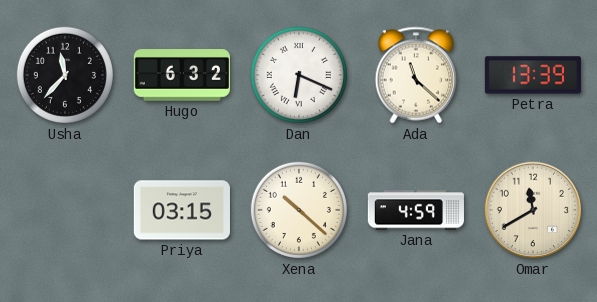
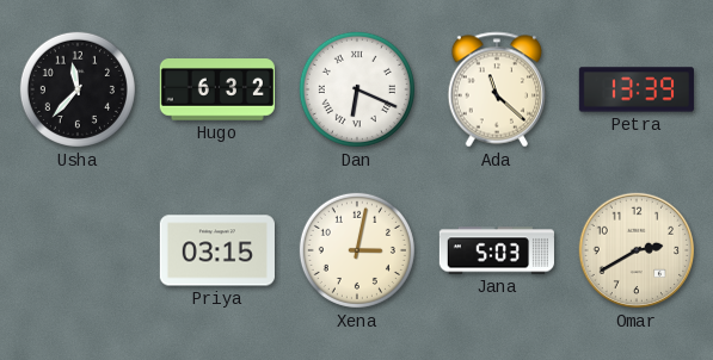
Xena: 10:22 -> 3:02
Jana: 4:59 -> 5:03
Omar: 11:40 -> 2:40
